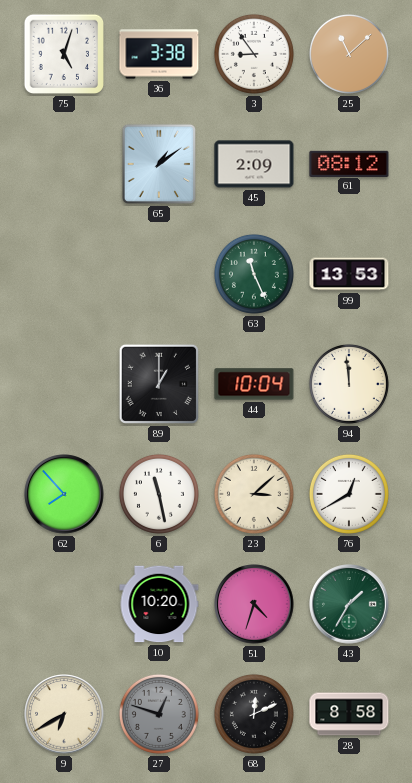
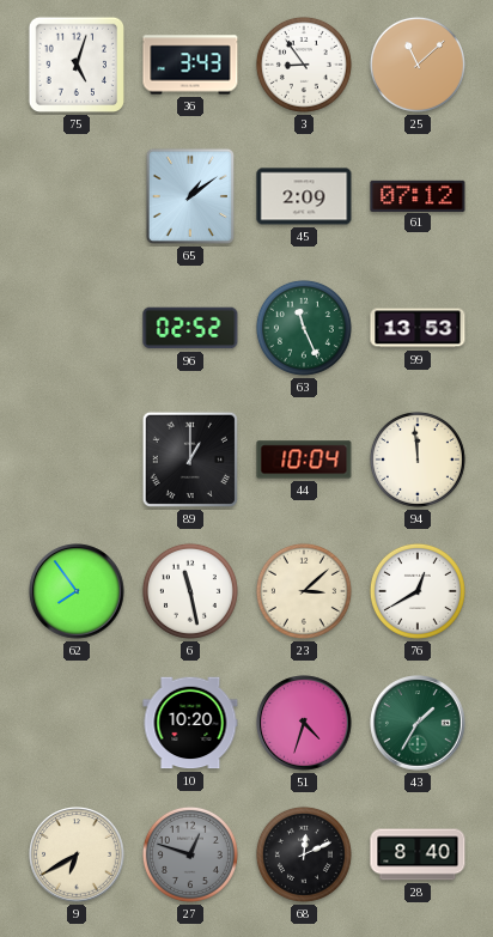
36: 3:38 -> 3:43
61: 08:12 -> 07:12
96: none -> 02:52
62: 7:53 -> 7:54
28: 8:58 -> 8:40
